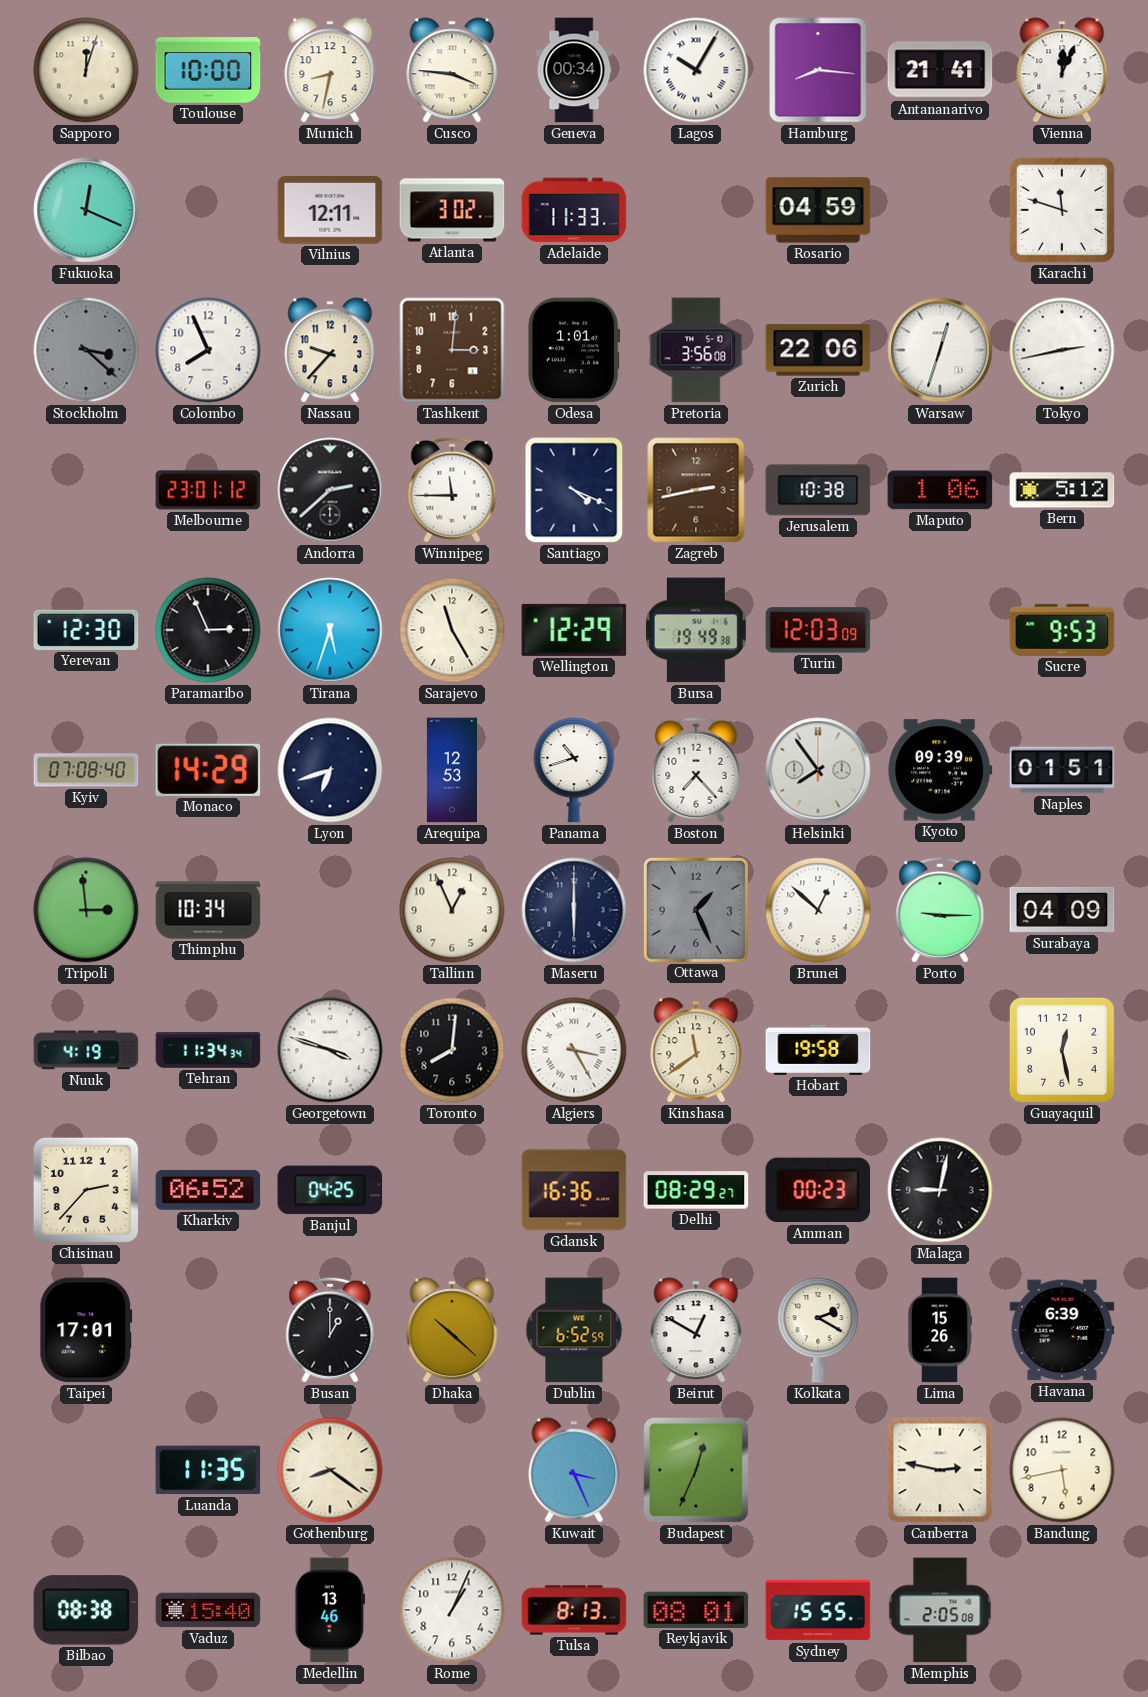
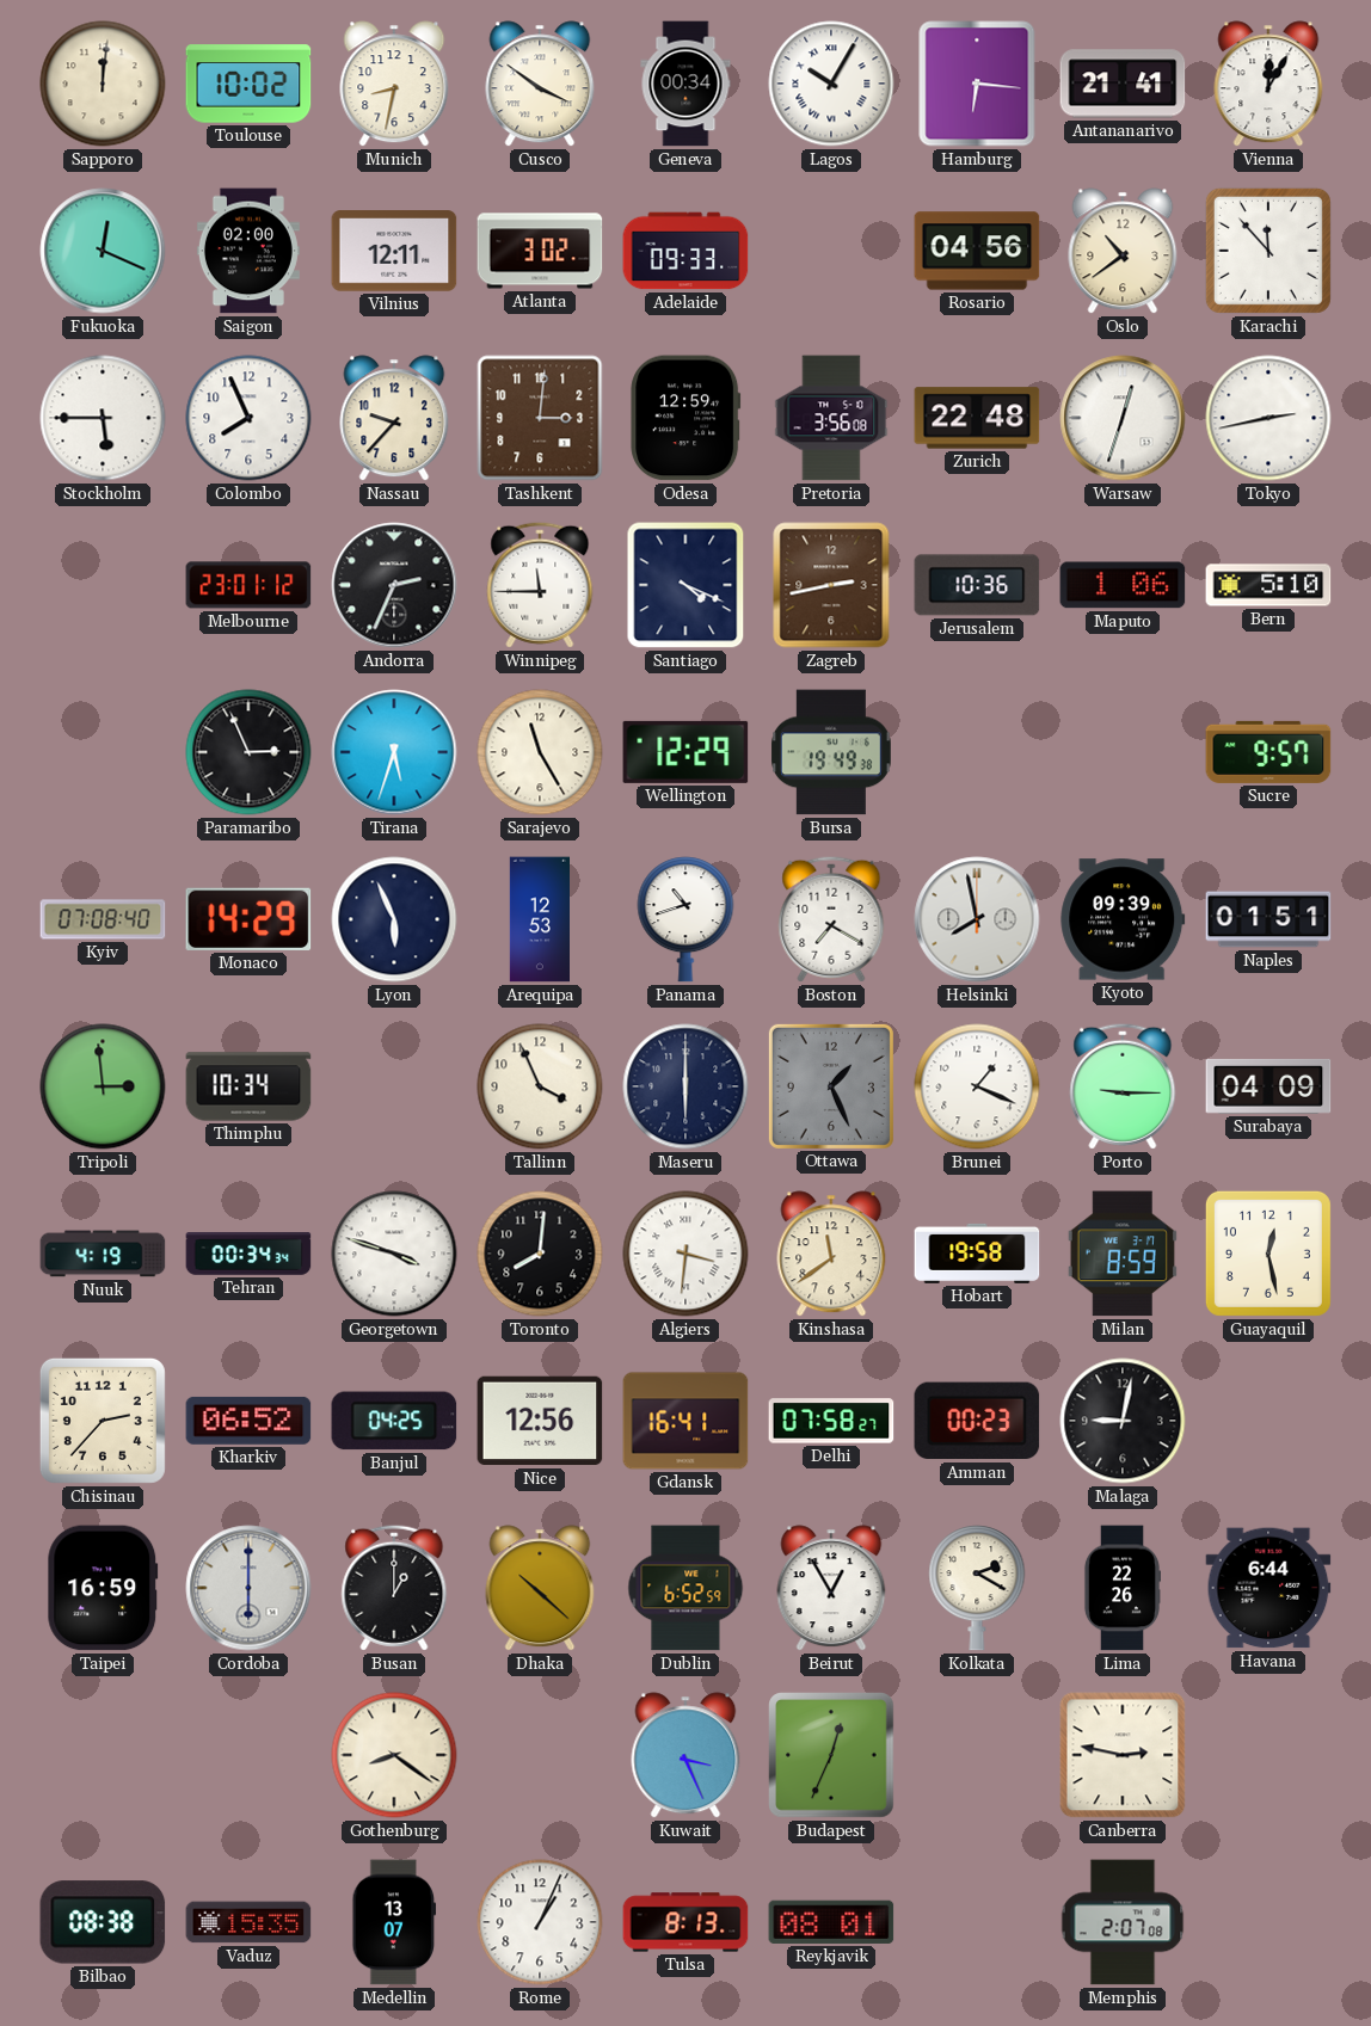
Sapporo: 12:03 -> 12:01
Toulouse: 10:00 -> 10:02
Cusco: 3:46 -> 3:51
Hamburg: 8:16 -> 6:16
Vienna: 12:04 -> 12:05
Saigon: none -> 02:00
Adelaide: 11:33 -> 09:33
Rosario: 04:59 -> 04:56
Oslo: none -> 10:39
Karachi: 11:48 -> 11:53
Stockholm: 3:22 -> 5:45
Stockholm dial: grey -> white
Odesa: 1:01 -> 12:59
Zurich: 22:06 -> 22:48
Andorra: 2:38 -> 2:34
Jerusalem: 10:38 -> 10:36
Bern: 5:12 -> 5:10
Yerevan: 12:30 -> none
Turin: 12:03 -> none
Sucre: 9:53 -> 9:57
Lyon: 6:42 -> 5:56
Boston: 7:23 -> 7:20
Helsinki: 7:54 -> 7:58
Tallinn: 12:56 -> 3:56
Brunei: 12:52 -> 1:19
Tehran: 11:34 -> 00:34
Algiers: 3:25 -> 3:31
Milan: none -> 8:59
Nice: none -> 12:56
Gdansk: 16:36 -> 16:41
Delhi: 08:29 -> 07:58
Taipei: 17:01 -> 16:59
Cordoba: none -> 6:00
Beirut: 12:50 -> 12:55
Lima: 15:26 -> 22:26
Havana: 6:39 -> 6:44
Luanda: 11:35 -> none
Bandung: 5:43 -> none
Vaduz: 15:40 -> 15:35
Medellin: 13:46 -> 13:07
Sydney: 15:55 -> none
Memphis: 2:05 -> 2:07
